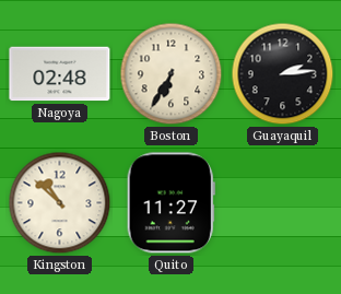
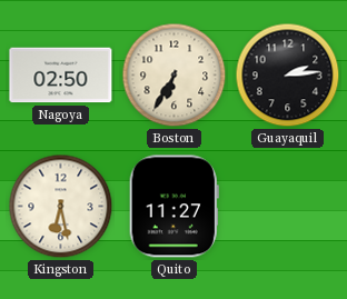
Nagoya: 02:48 -> 02:50
Kingston: 10:52 -> 6:28
